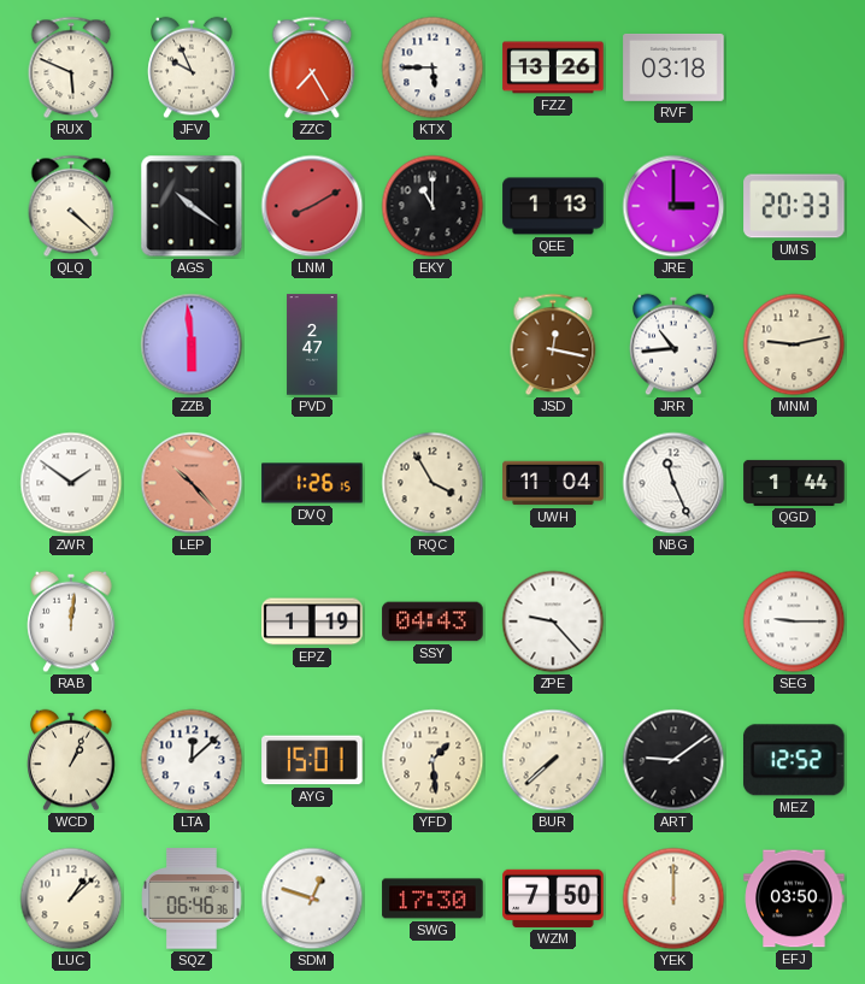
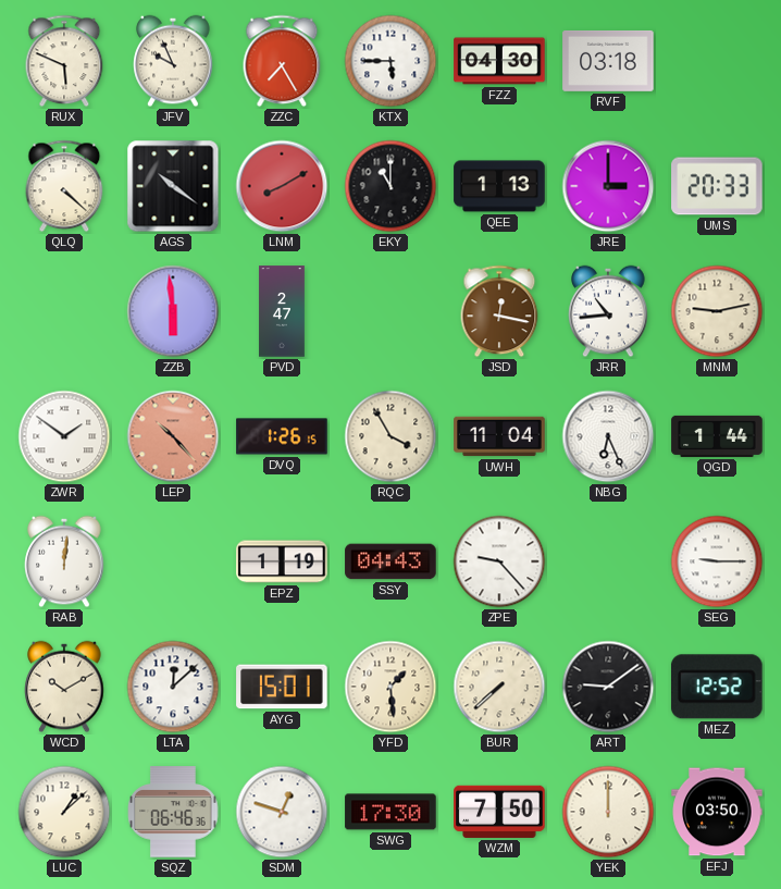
FZZ: 13:26 -> 04:30
NBG: 11:26 -> 6:26
WCD: 1:04 -> 10:10
